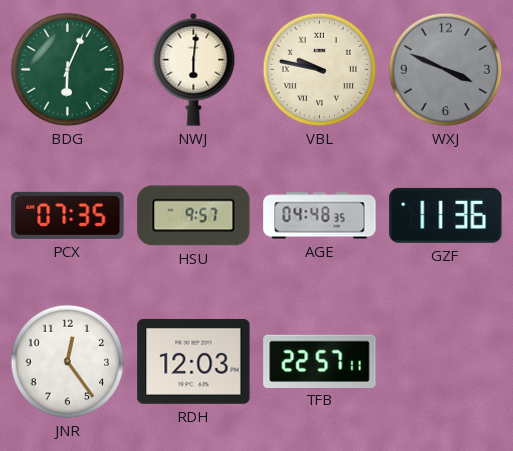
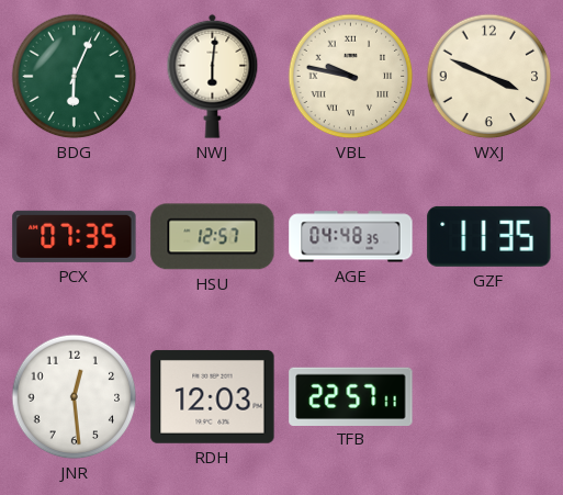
WXJ dial: grey -> cream
HSU: 9:57 -> 12:57
GZF: 11:36 -> 11:35
JNR: 12:24 -> 12:29
